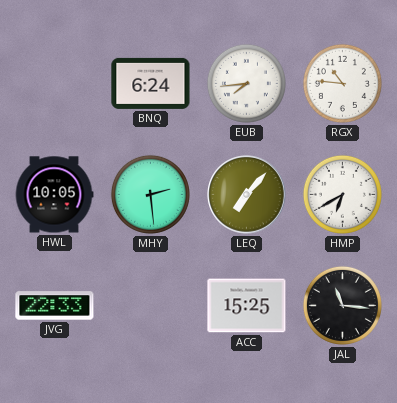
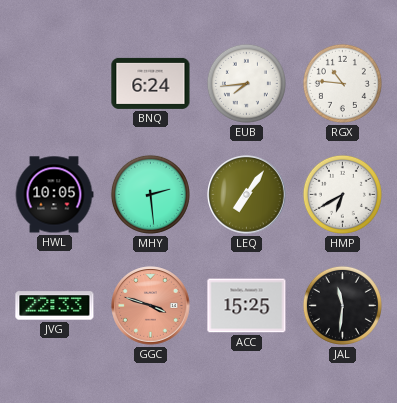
LEQ: 7:07 -> 7:06
GGC: none -> 3:48
JAL: 11:16 -> 11:31
